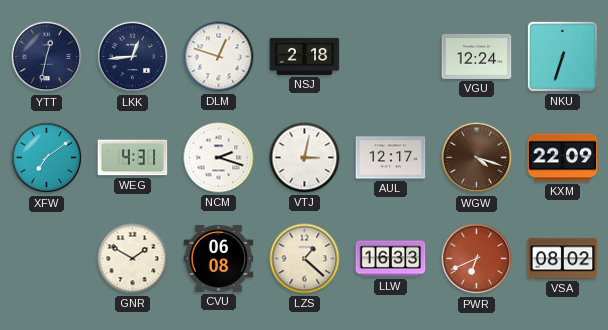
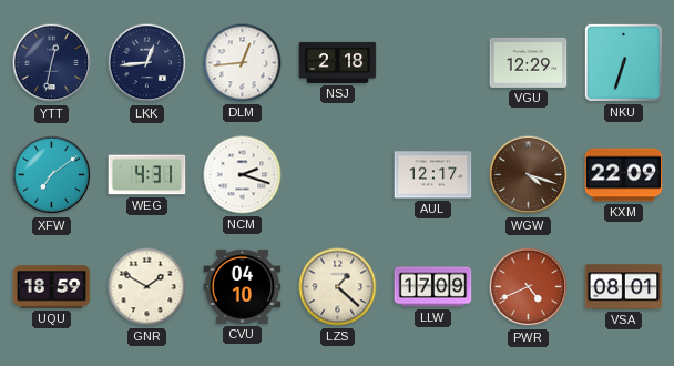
DLM: 12:48 -> 12:44
VGU: 12:24 -> 12:29
VTJ: 3:02 -> none
UQU: none -> 18:59
CVU: 06:08 -> 04:10
LLW: 16:33 -> 17:09
PWR: 6:41 -> 4:41
VSA: 08:02 -> 08:01
